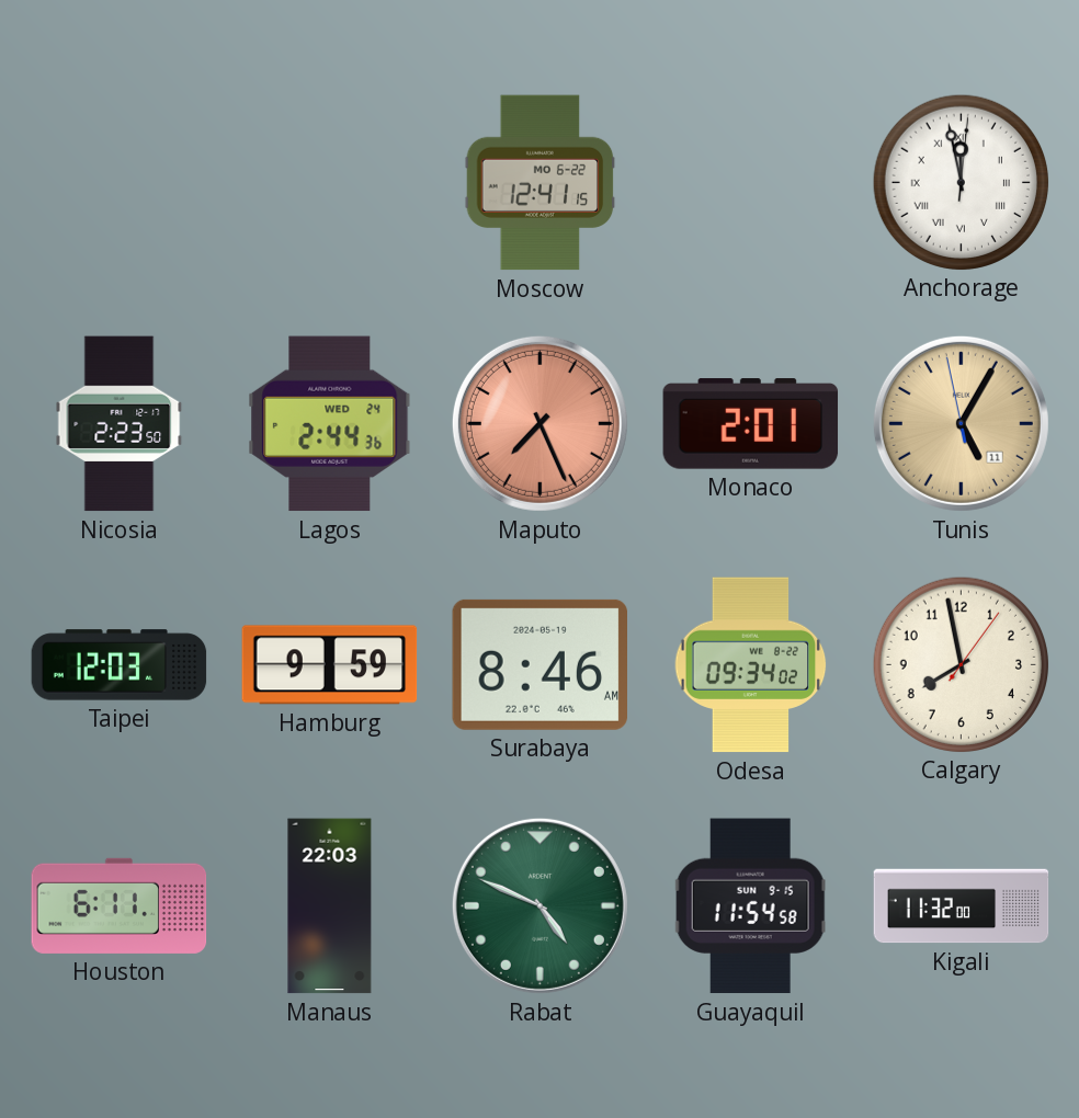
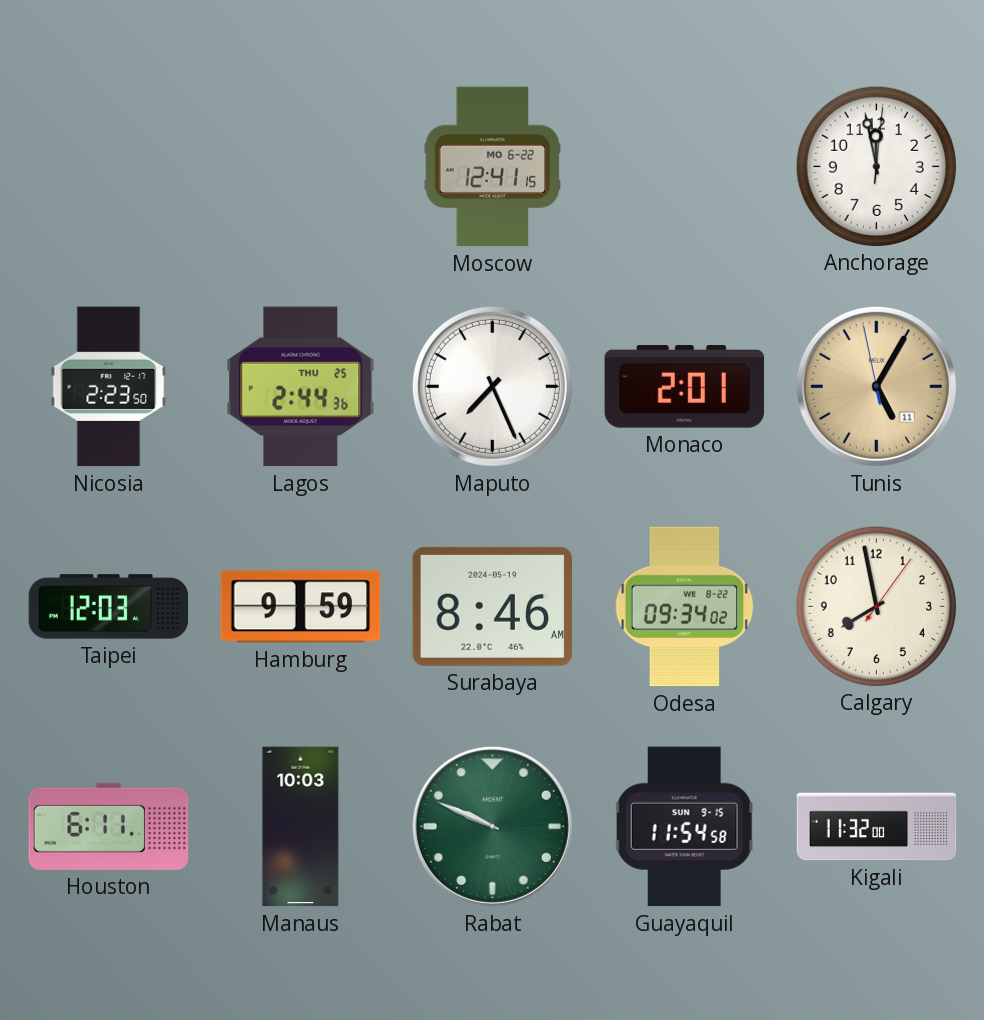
Anchorage numerals: Roman -> Arabic
Lagos date: WED 24 -> THU 25
Maputo dial: salmon -> white
Manaus: 22:03 -> 10:03
Rabat: 4:49 -> 9:49
